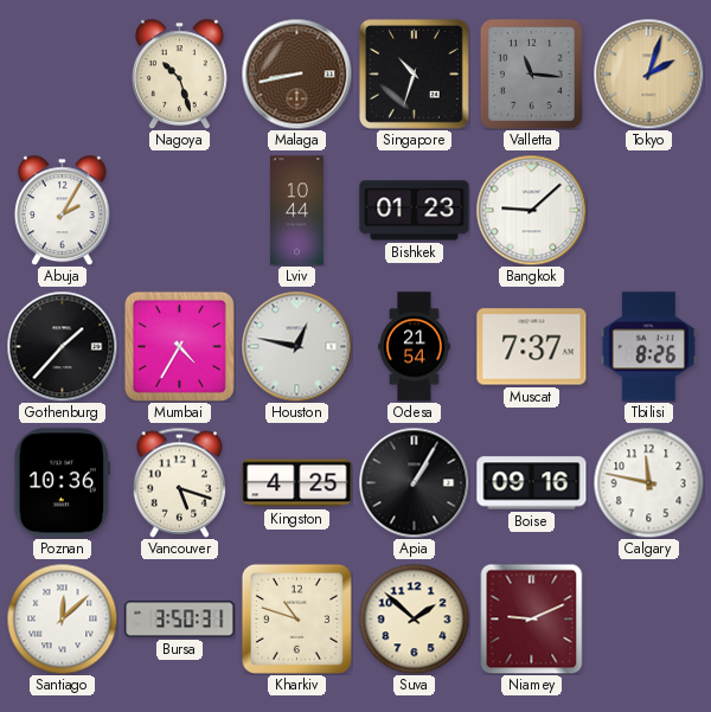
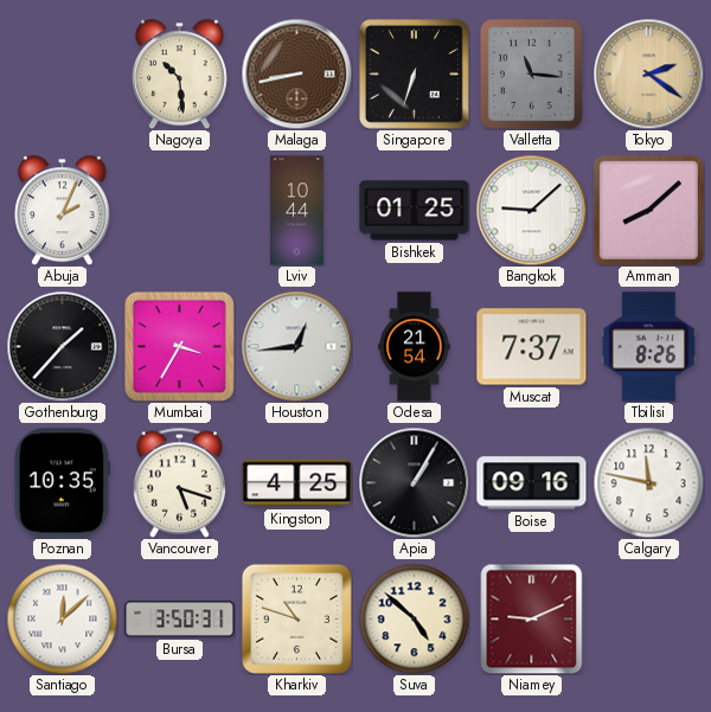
Nagoya: 10:27 -> 10:29
Singapore: 10:33 -> 6:33
Tokyo: 2:03 -> 2:21
Abuja: 2:05 -> 2:04
Bishkek: 01:23 -> 01:25
Amman: none -> 8:08
Mumbai: 4:35 -> 3:35
Houston: 12:47 -> 12:44
Poznan: 10:36 -> 10:35
Suva: 1:52 -> 4:52
